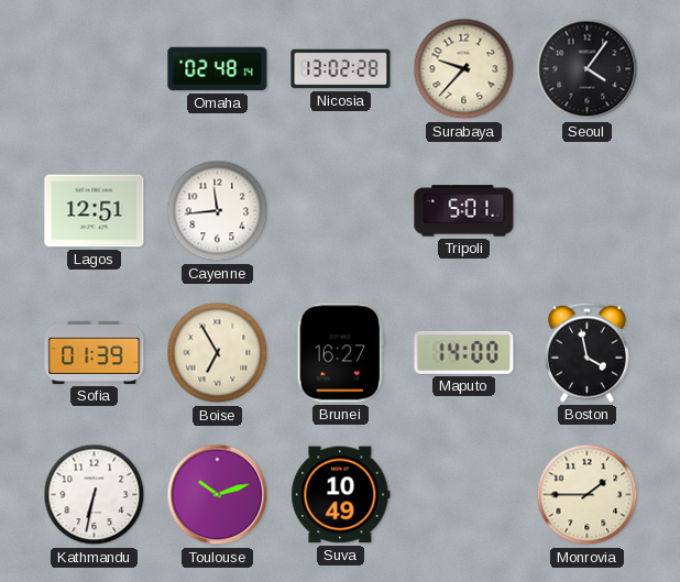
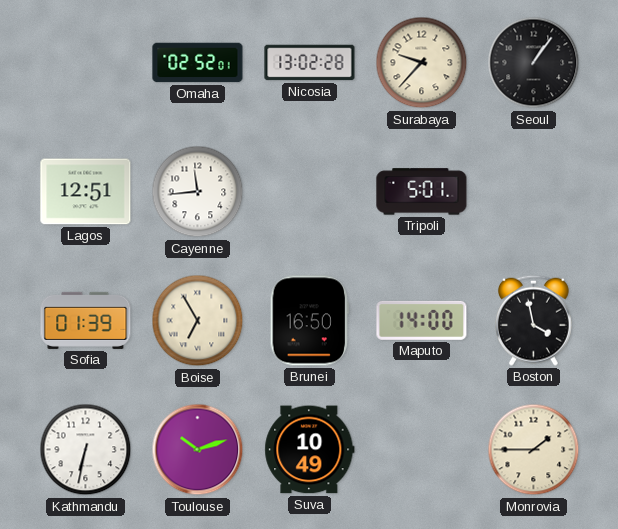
Omaha: 02:48 -> 02:52
Seoul: 4:06 -> 1:06
Brunei: 16:27 -> 16:50
